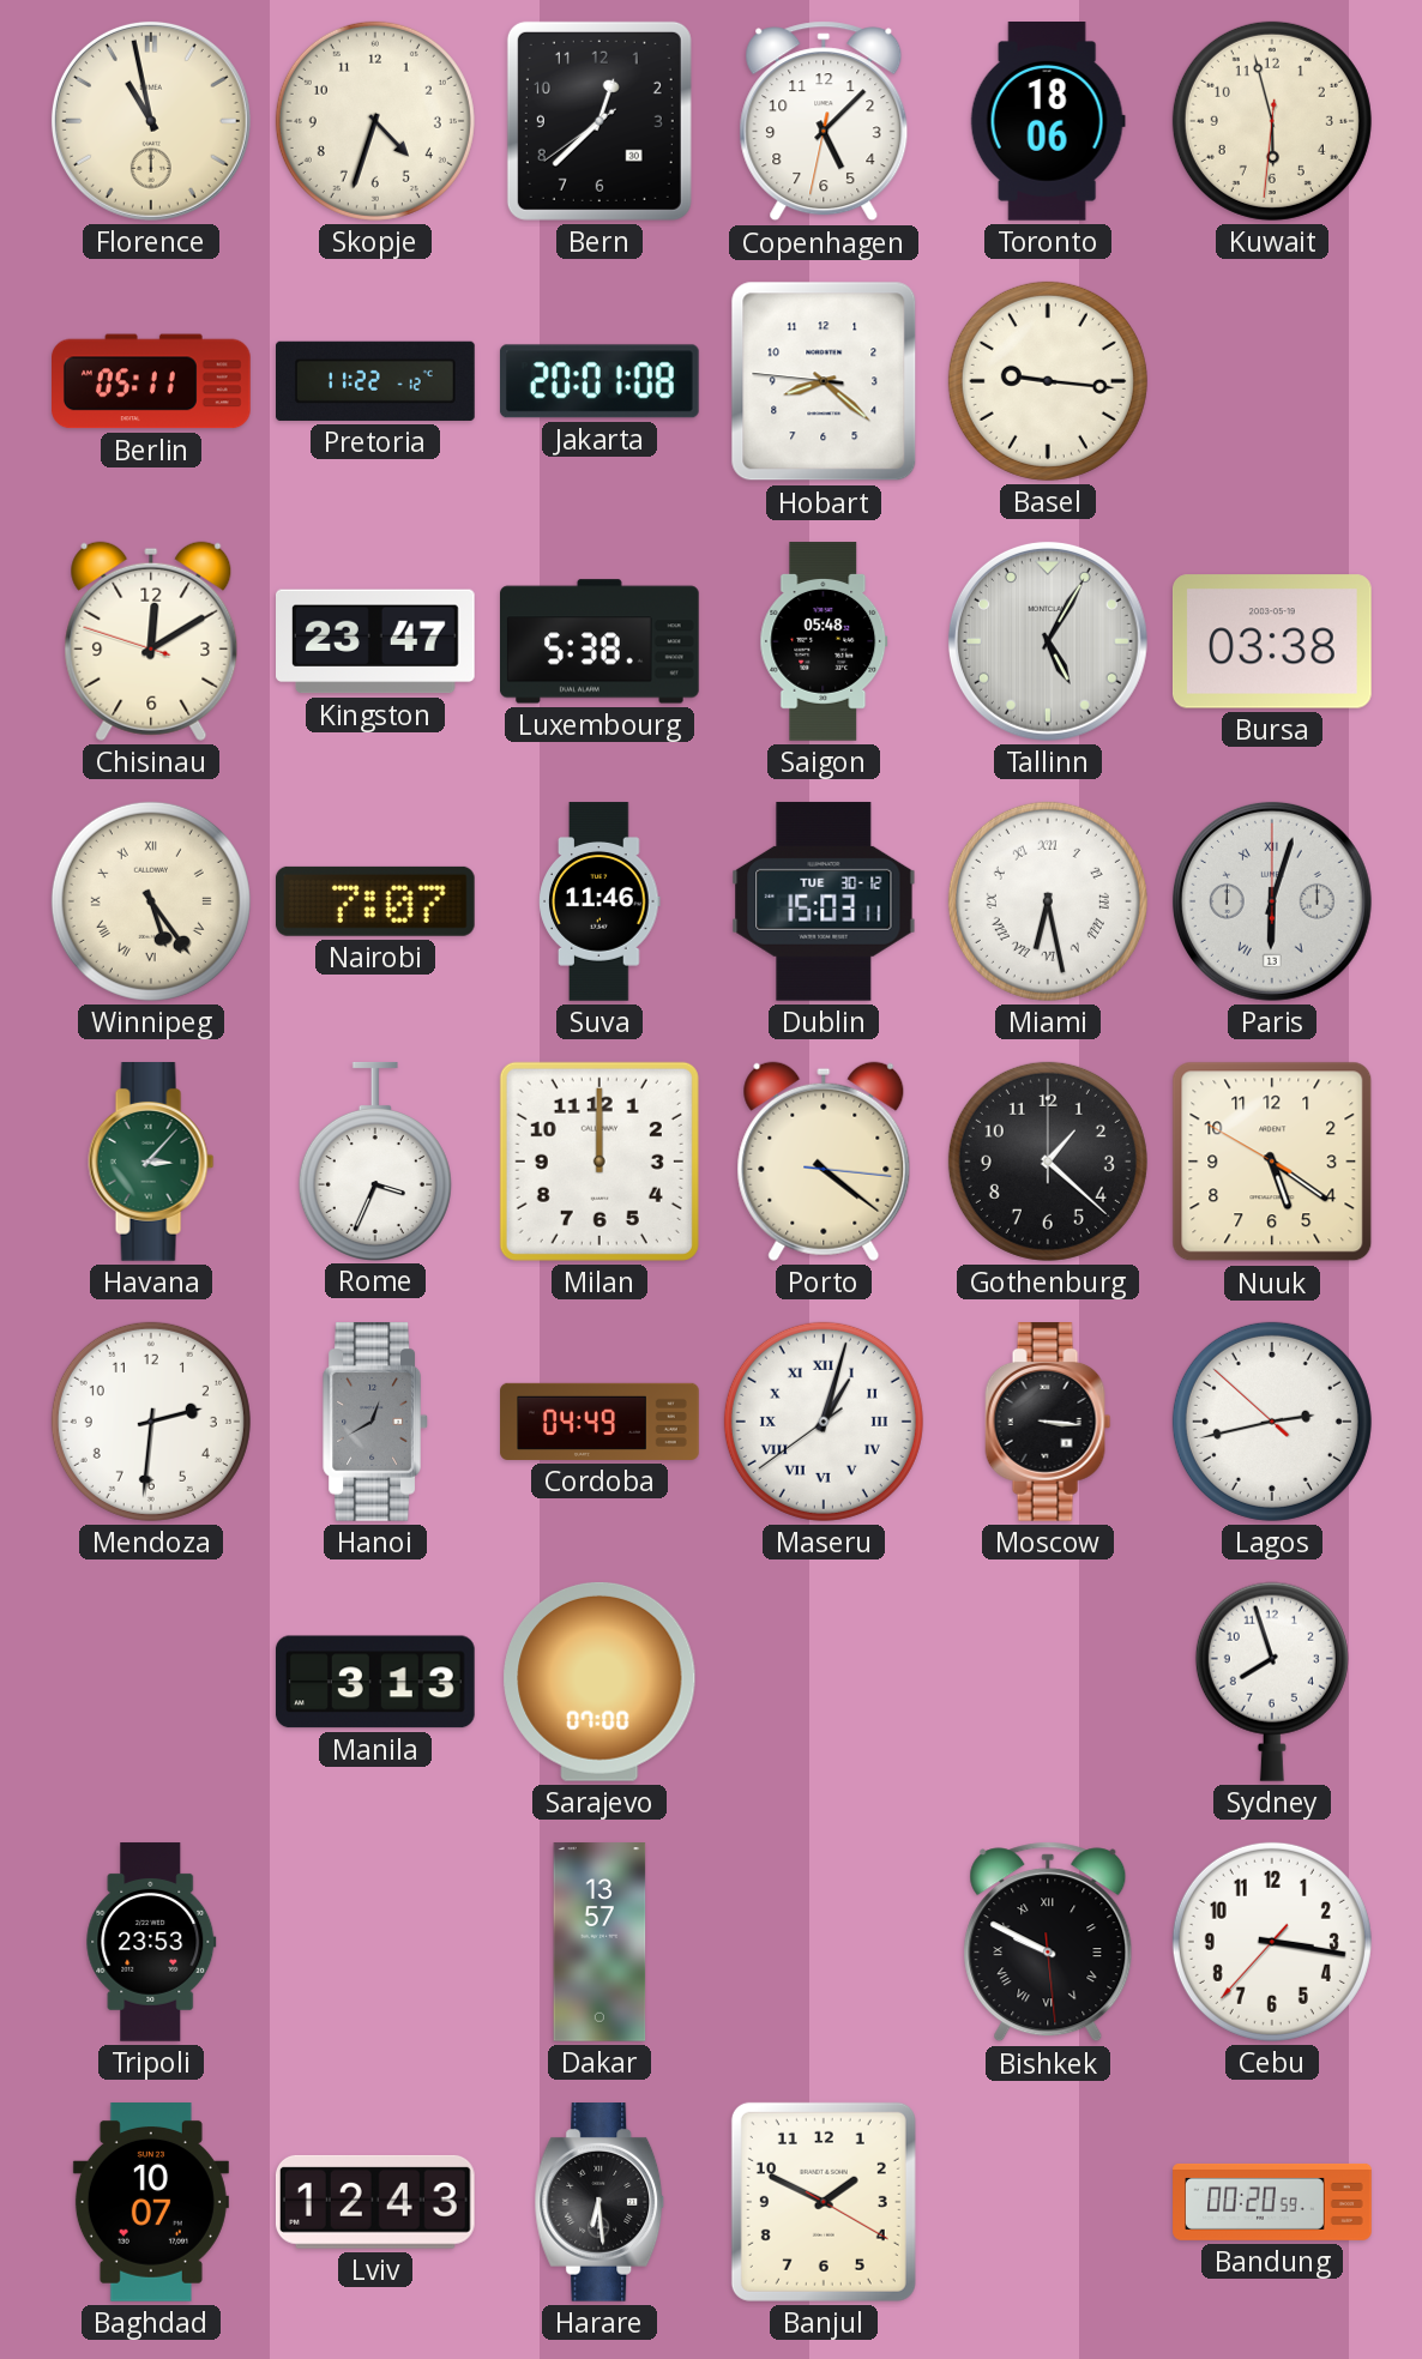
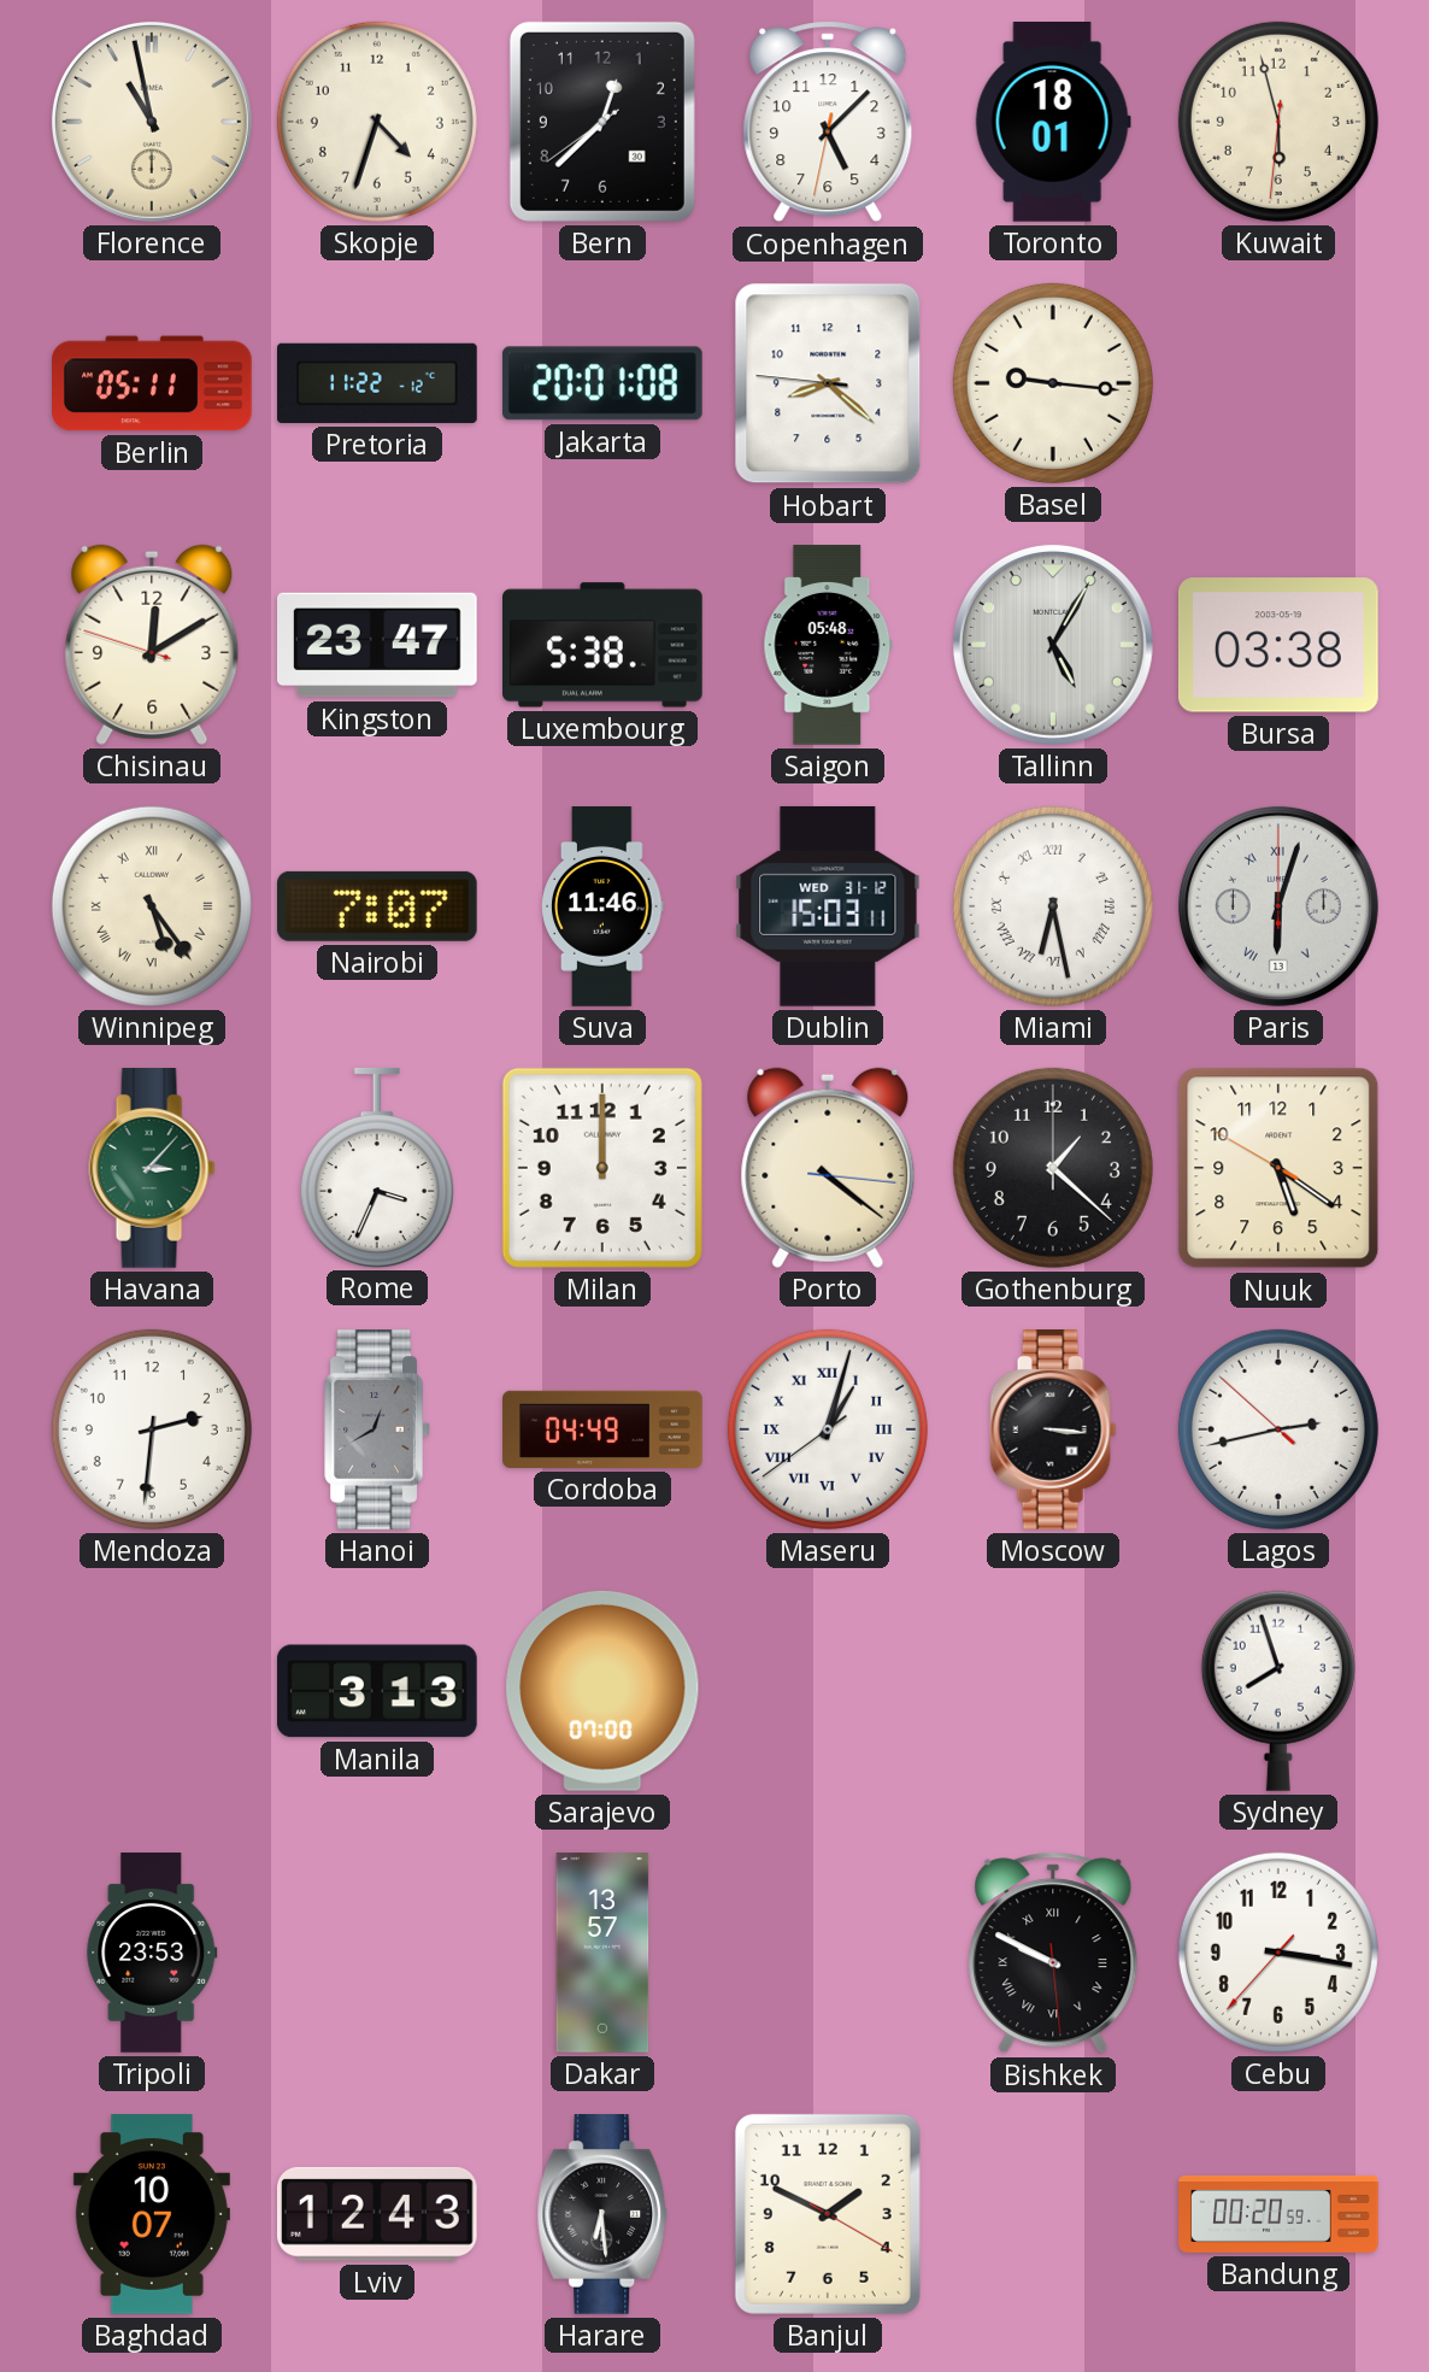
Toronto: 18:06 -> 18:01
Dublin date: TUE 30-12 -> WED 31-12
